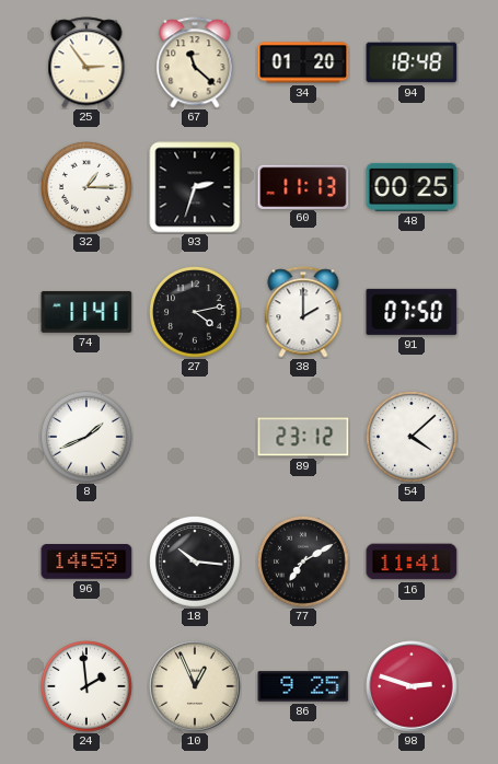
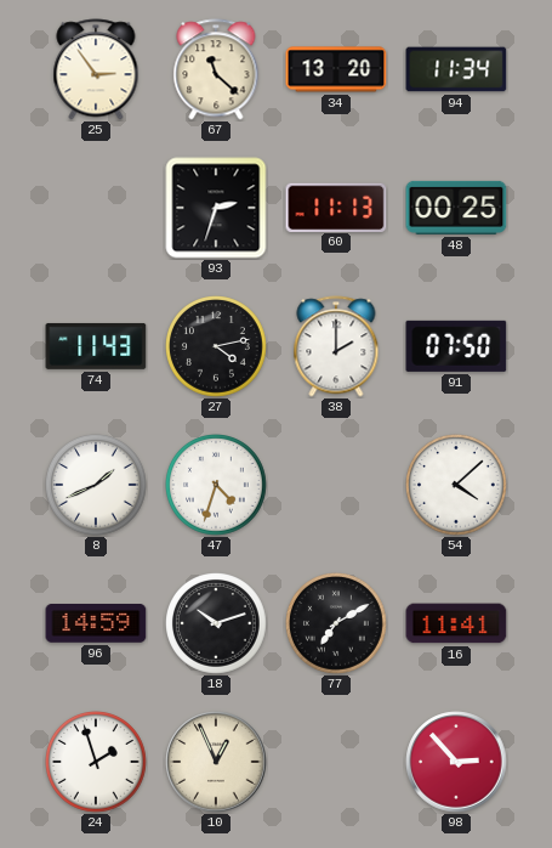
34: 01:20 -> 13:20
94: 18:48 -> 11:34
32: 1:15 -> none
74: 11:41 -> 11:43
47: none -> 4:33
89: 23:12 -> none
18: 10:16 -> 10:12
24: 1:59 -> 1:57
86: 9:25 -> none
98: 2:48 -> 2:53
